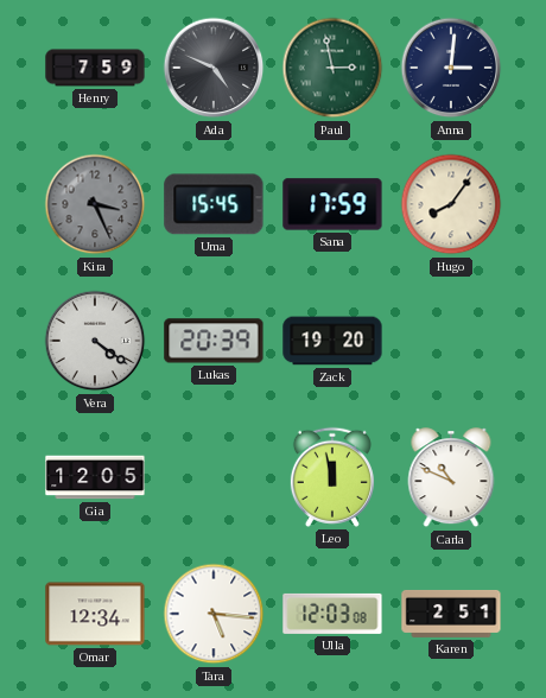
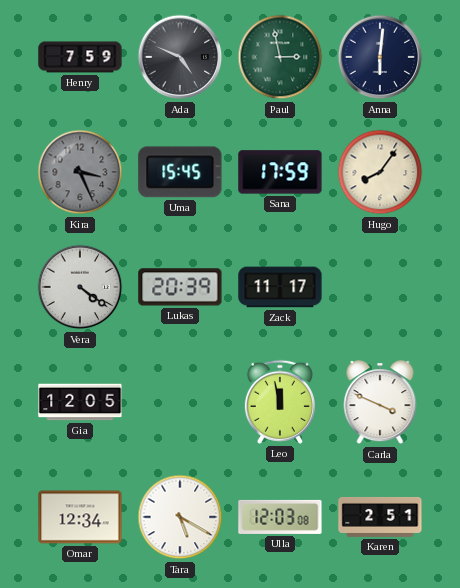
Anna: 3:01 -> 6:01
Zack: 19:20 -> 11:17
Carla: 10:49 -> 3:49
Tara: 5:16 -> 5:20
